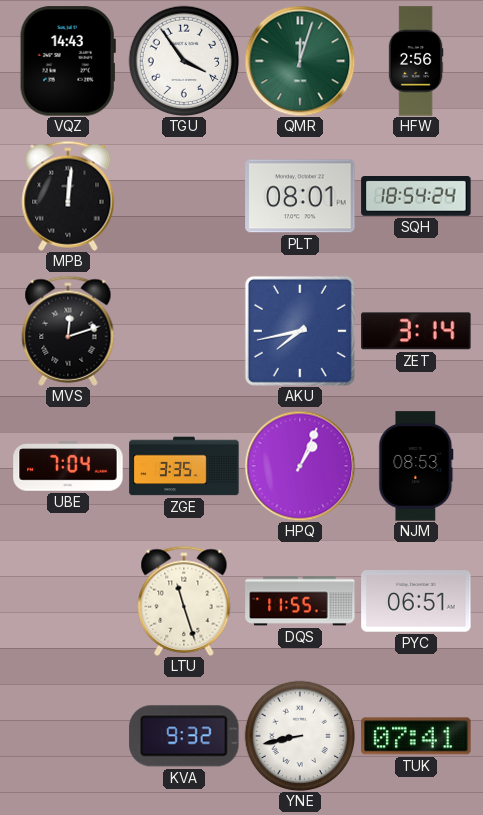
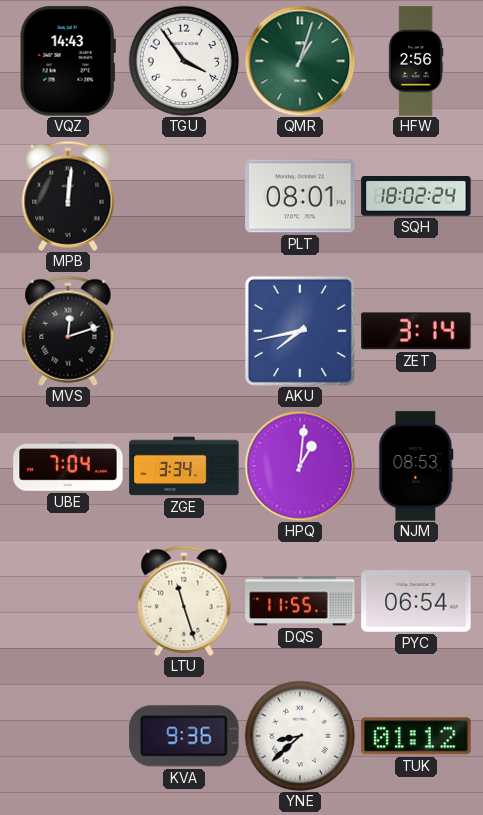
QMR: 12:03 -> 1:03
SQH: 18:54 -> 18:02
ZGE: 3:35 -> 3:34
HPQ: 1:04 -> 1:01
PYC: 06:51 -> 06:54
KVA: 9:32 -> 9:36
YNE: 8:43 -> 8:38
TUK: 07:41 -> 01:12
